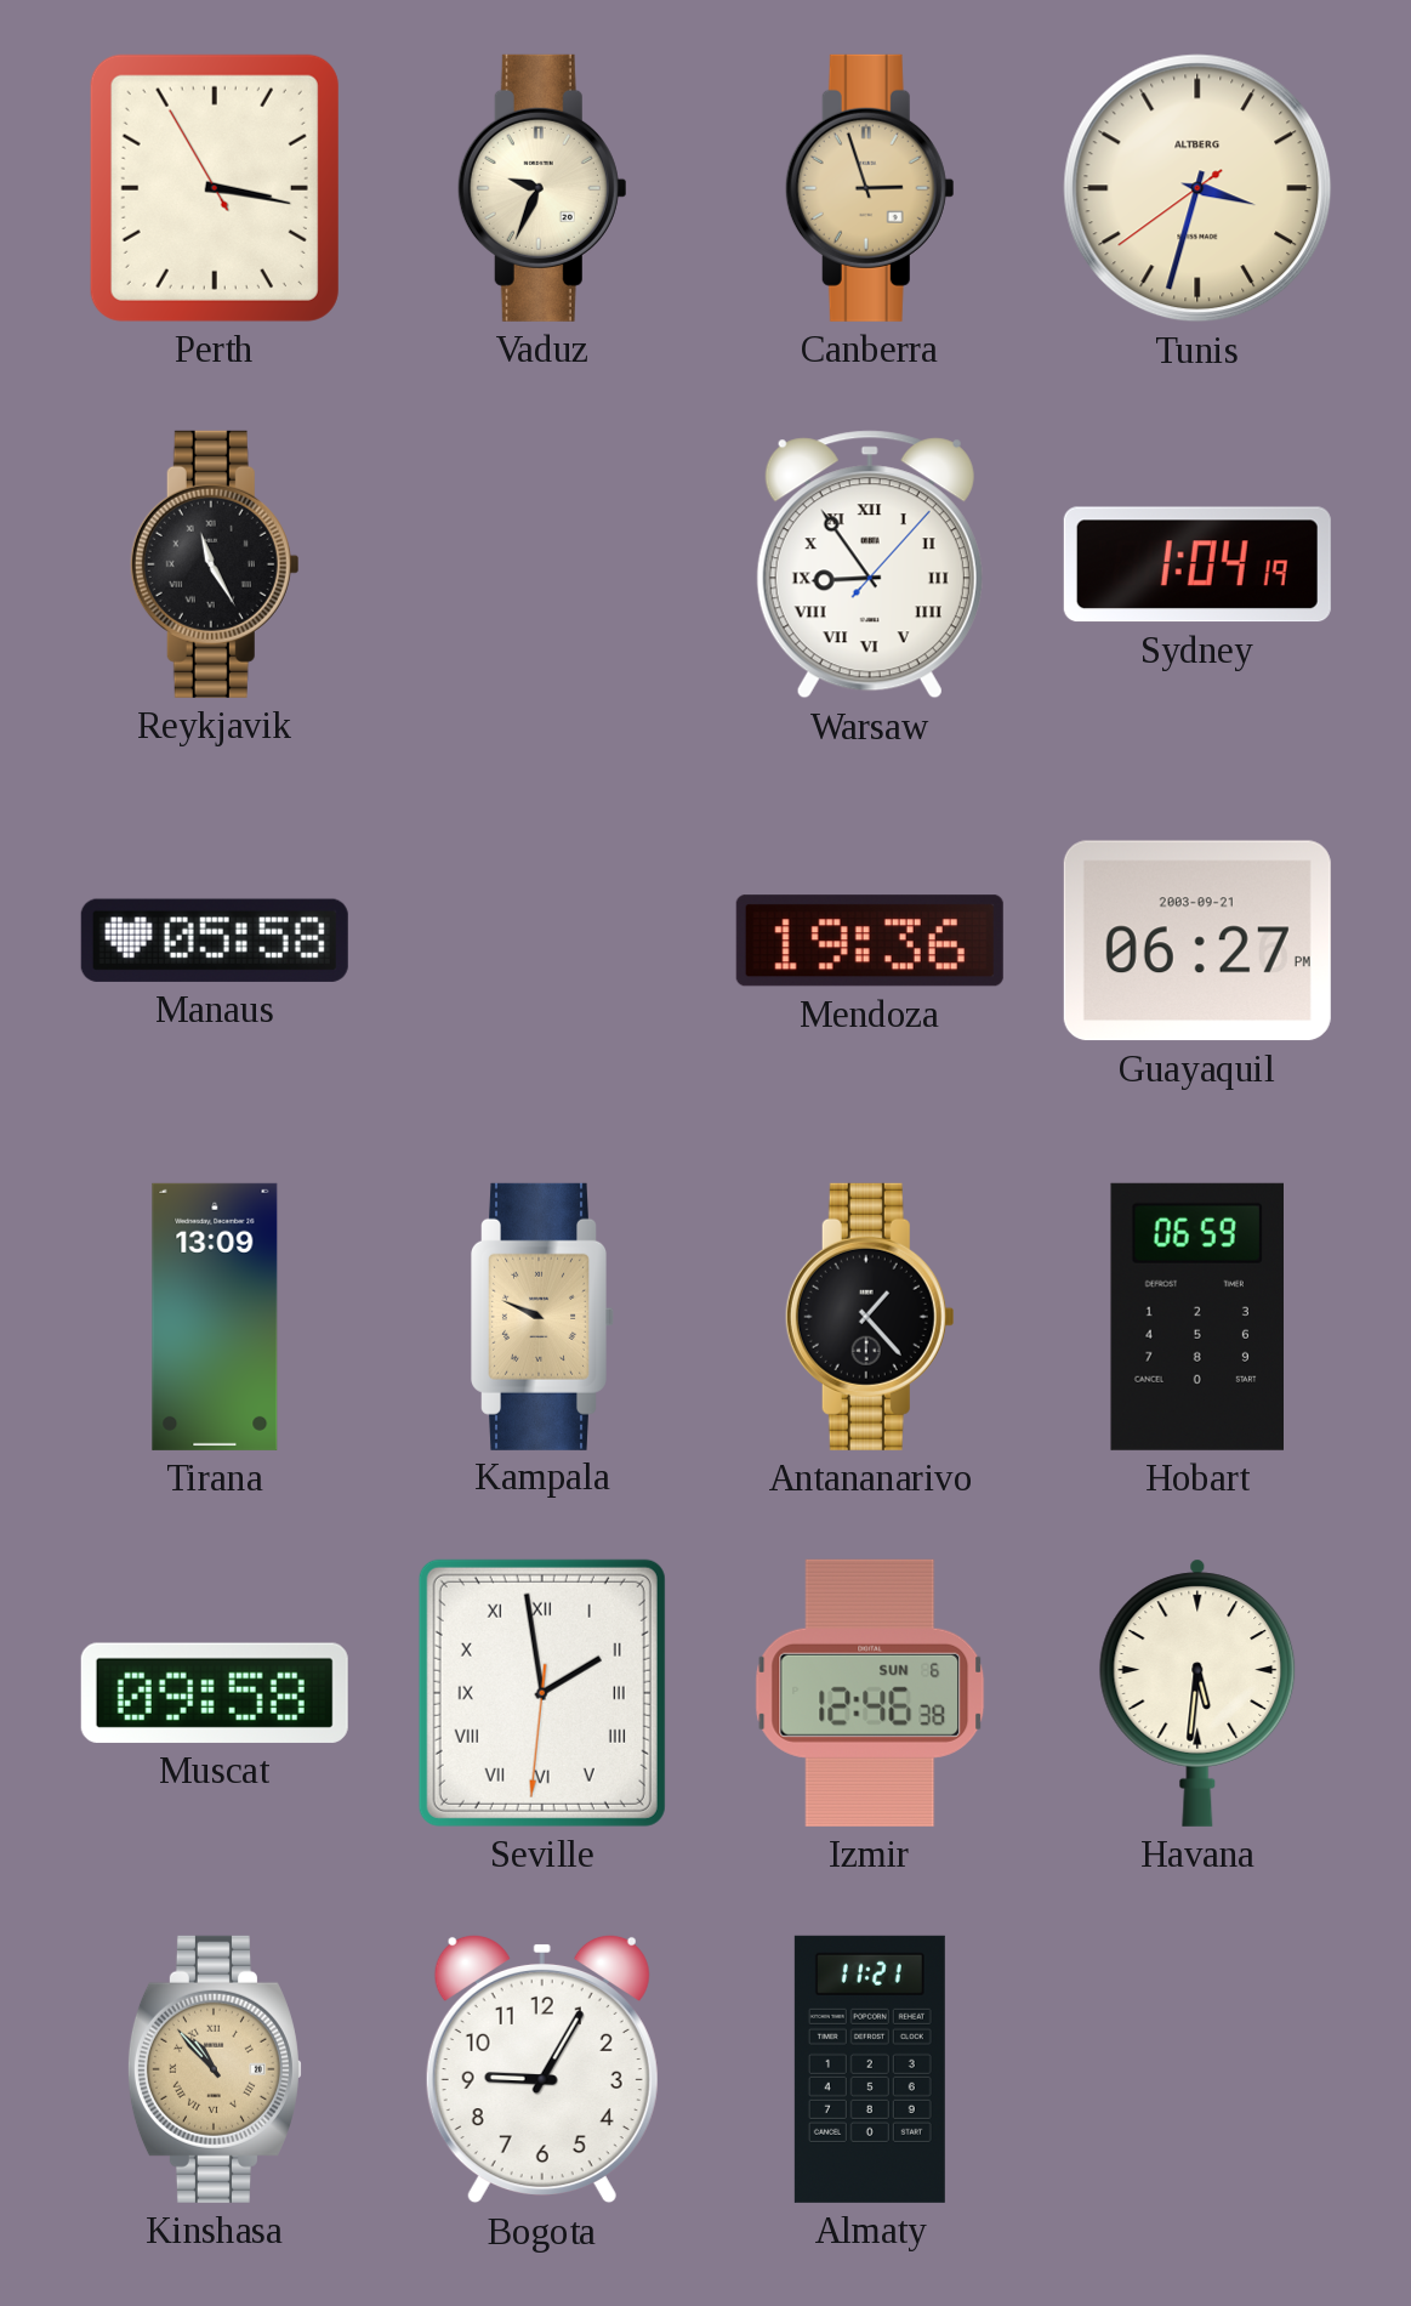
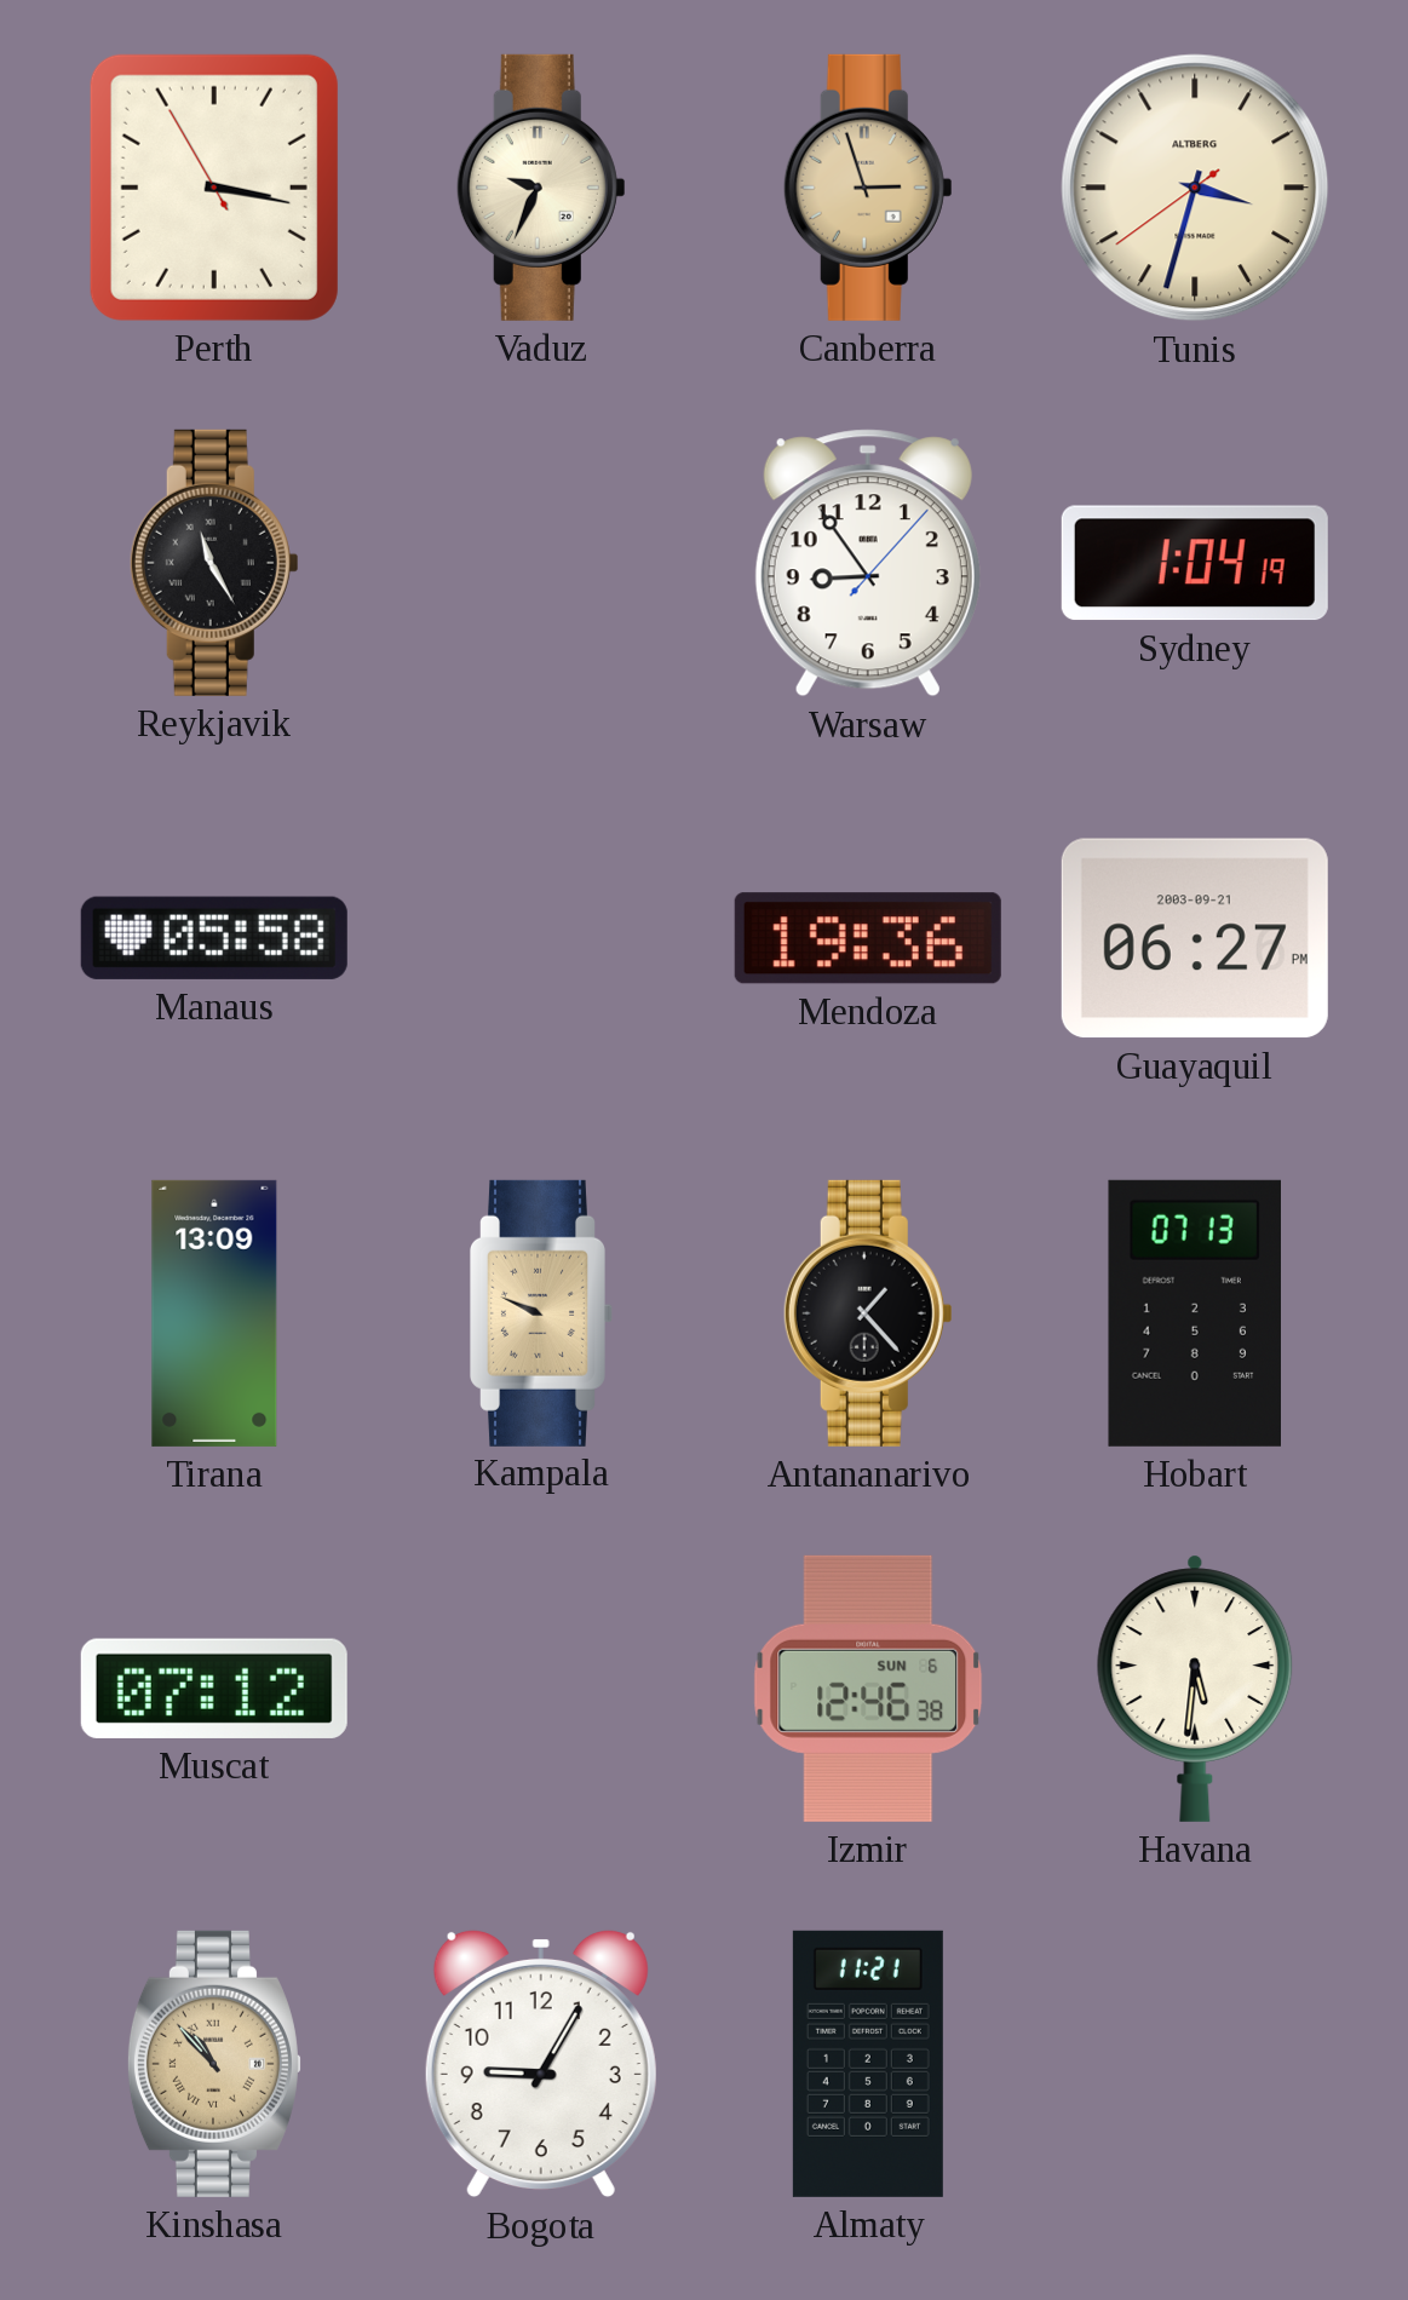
Warsaw numerals: Roman -> Arabic
Hobart: 06:59 -> 07:13
Muscat: 09:58 -> 07:12
Seville: 1:58 -> none
